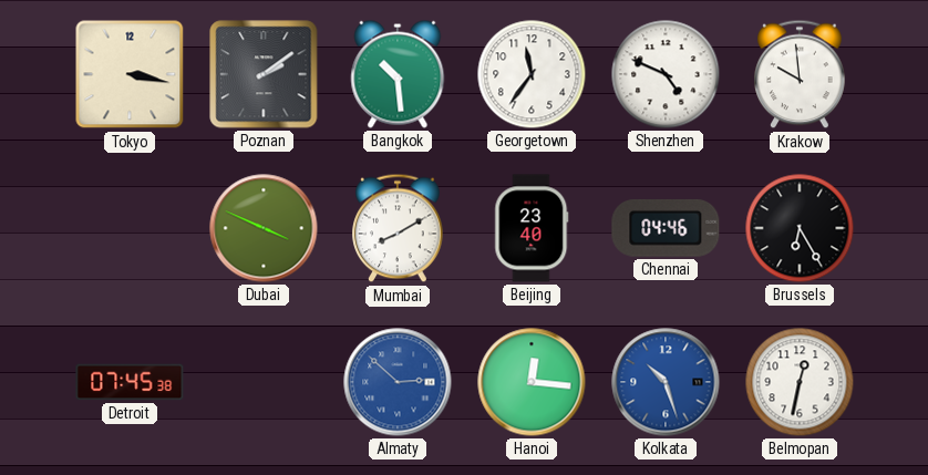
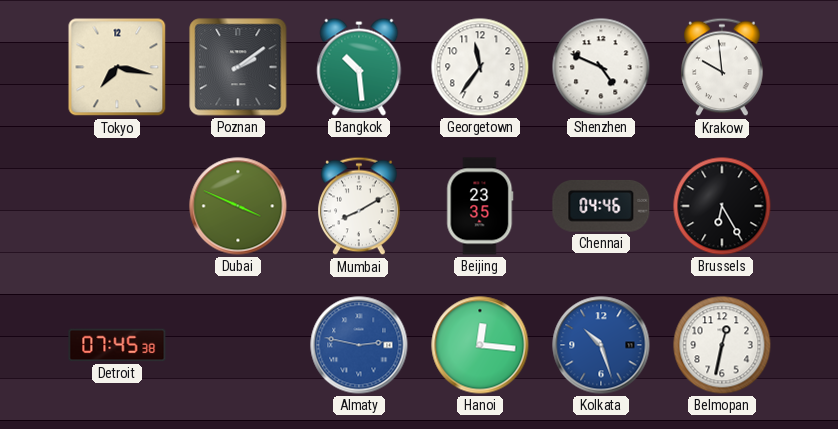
Tokyo: 3:17 -> 7:17
Beijing: 23:40 -> 23:35
Almaty: 2:52 -> 2:47
